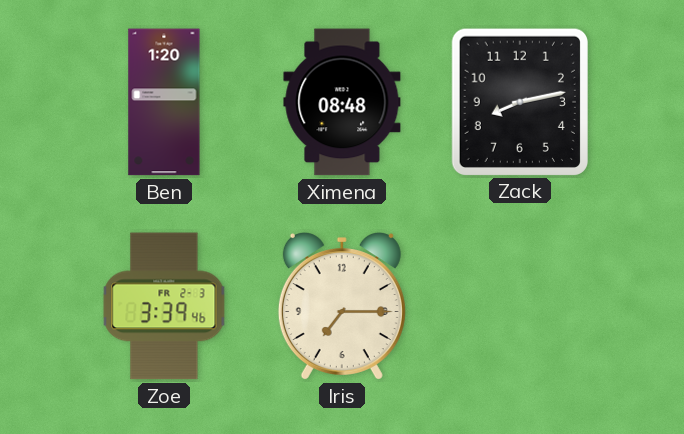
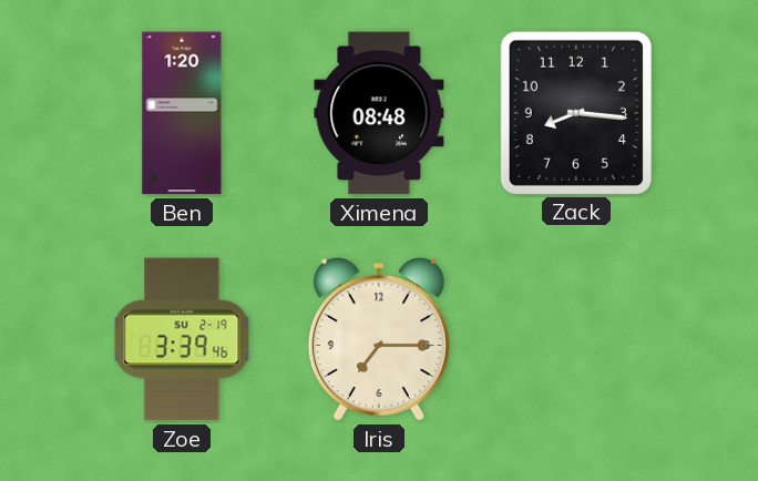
Zack: 8:13 -> 8:16
Zoe date: FR 2-3 -> SU 2-19
